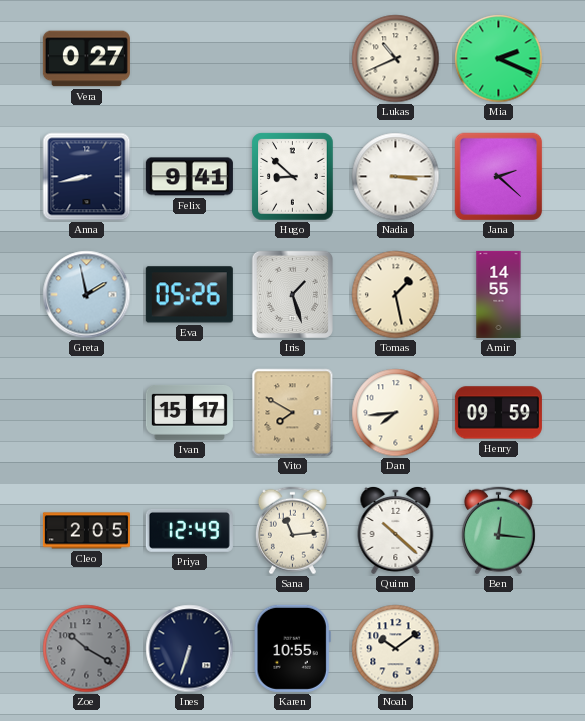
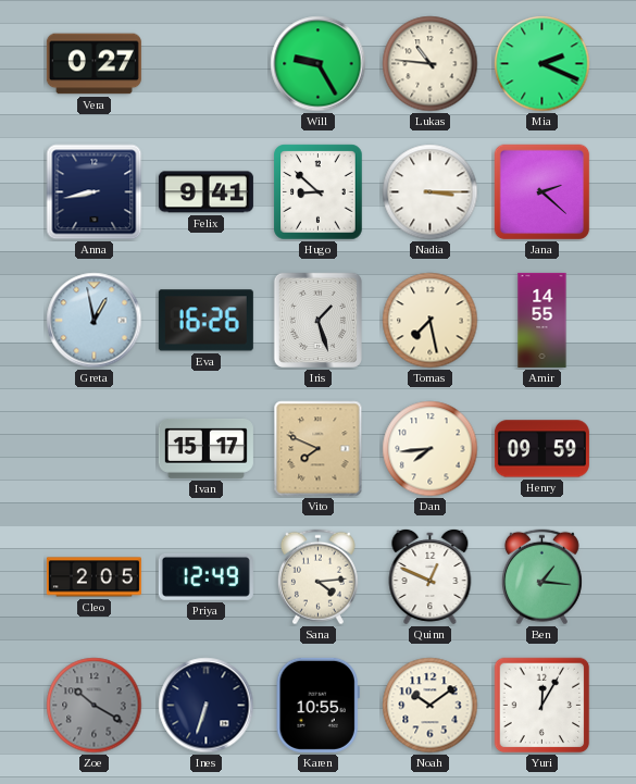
Will: none -> 9:25
Lukas: 10:41 -> 10:46
Greta: 1:58 -> 12:58
Eva: 05:26 -> 16:26
Tomas: 1:28 -> 7:28
Vito: 7:50 -> 7:49
Sana: 11:14 -> 4:14
Quinn: 10:22 -> 12:49
Ben: 12:16 -> 1:16
Yuri: none -> 12:05
